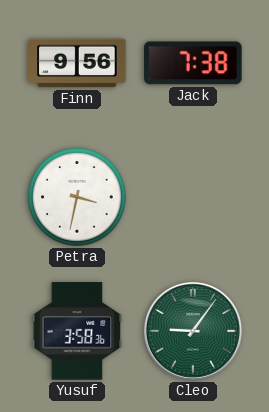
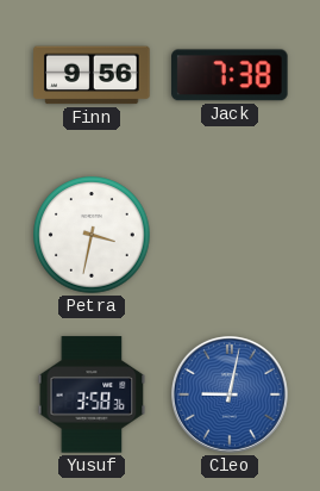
Cleo: 9:06 -> 9:02
Cleo dial: green -> blue
